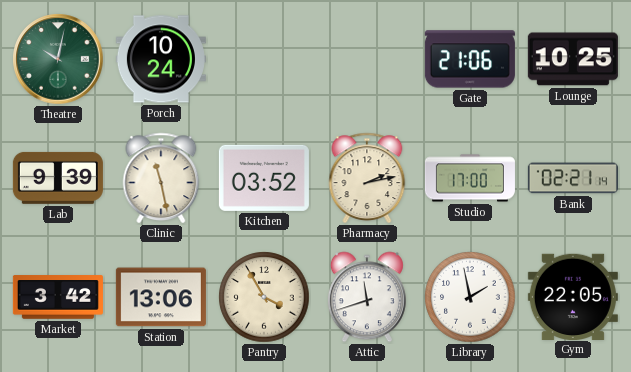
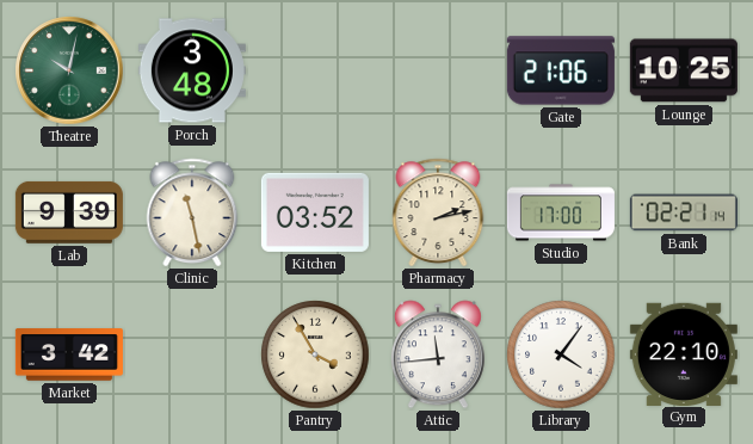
Porch: 10:24 -> 3:48
Station: 13:06 -> none
Attic: 11:42 -> 11:44
Library: 1:58 -> 4:06
Gym: 22:05 -> 22:10
